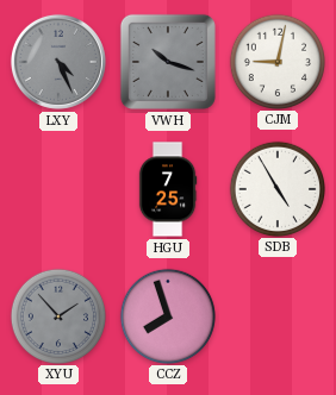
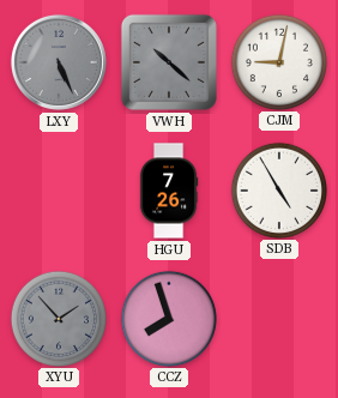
LXY: 4:26 -> 5:26
VWH: 10:18 -> 10:22
HGU: 7:25 -> 7:26
